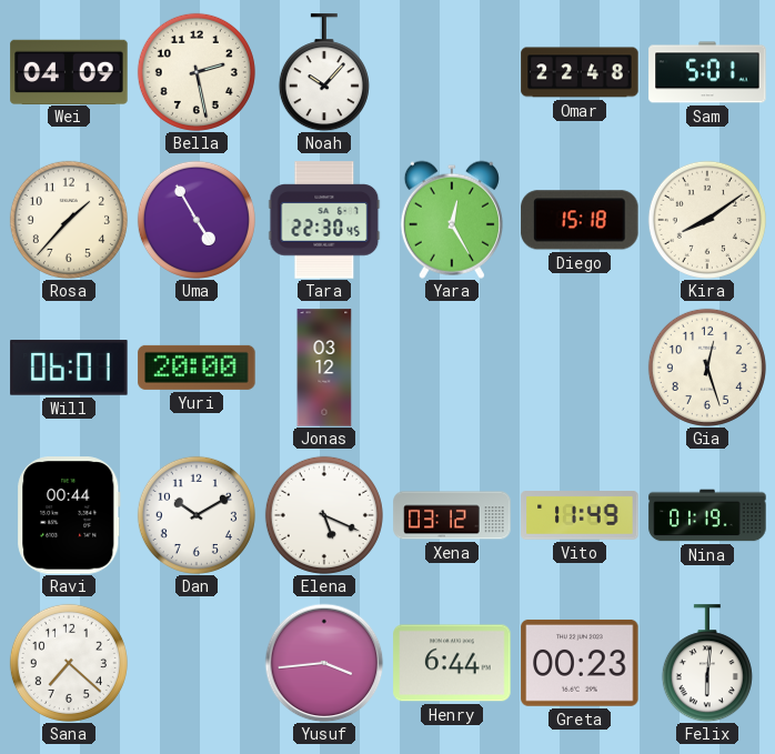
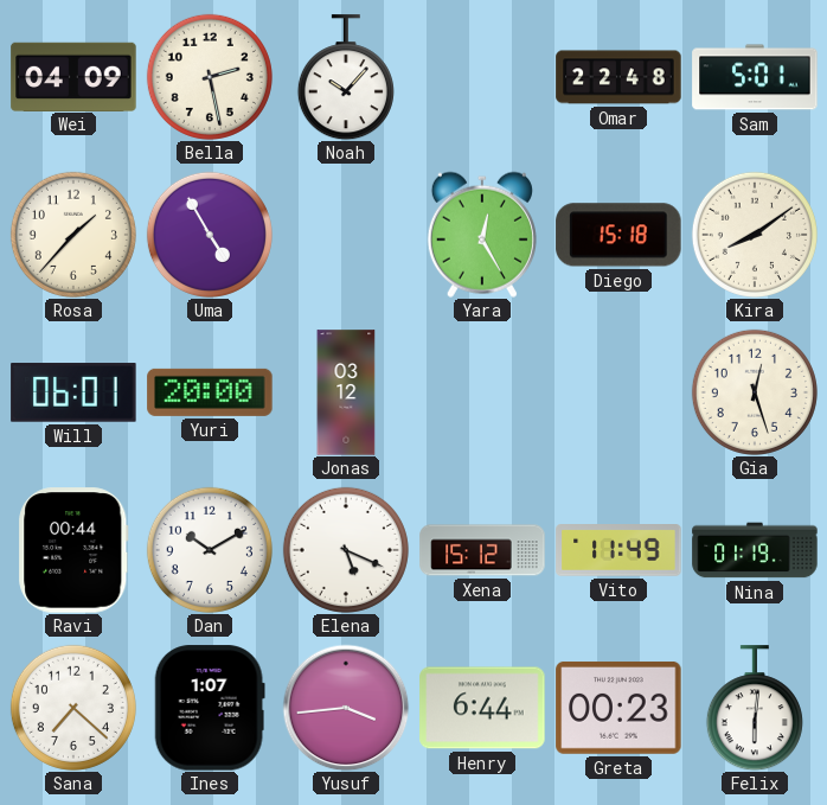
Tara: 22:30 -> none
Xena: 03:12 -> 15:12
Ines: none -> 1:07
